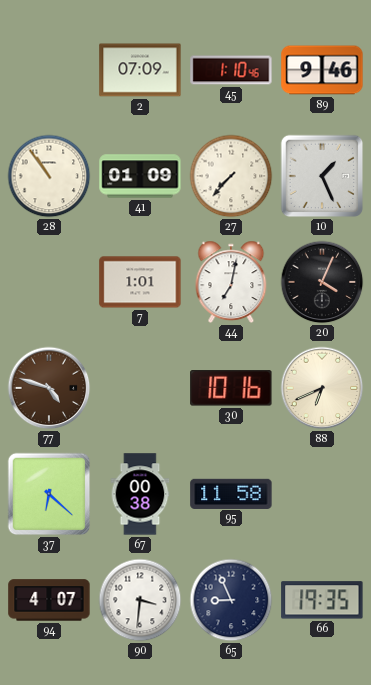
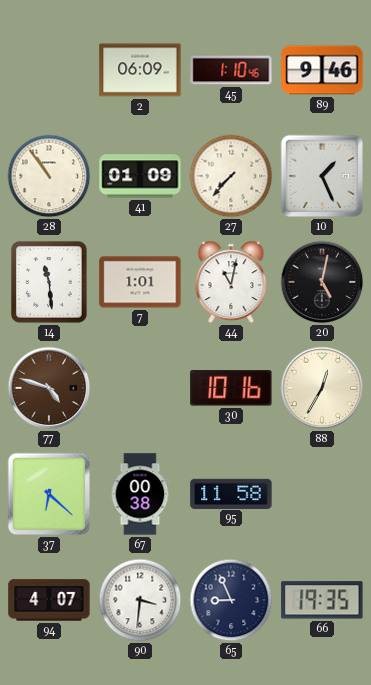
2: 07:09 -> 06:09
14: none -> 11:29
44: 7:02 -> 11:02
20: 4:04 -> 5:02
88: 6:41 -> 12:35
